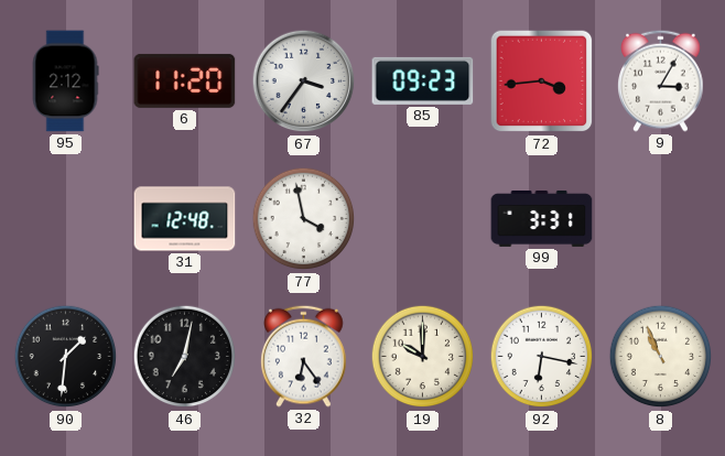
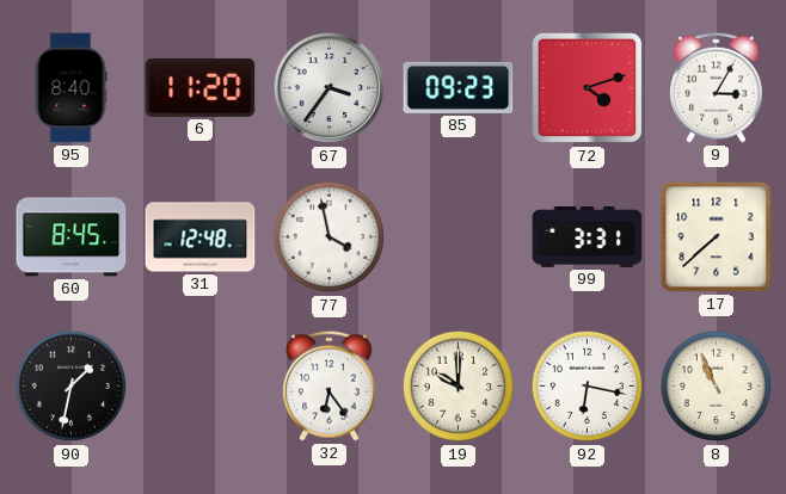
95: 2:12 -> 8:40
72: 3:44 -> 4:12
60: none -> 8:45
17: none -> 7:38
90: 1:31 -> 1:32
46: 7:02 -> none
